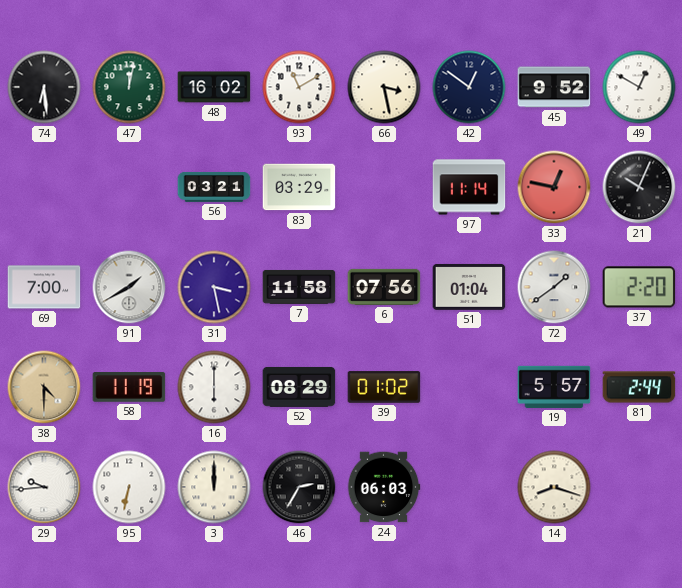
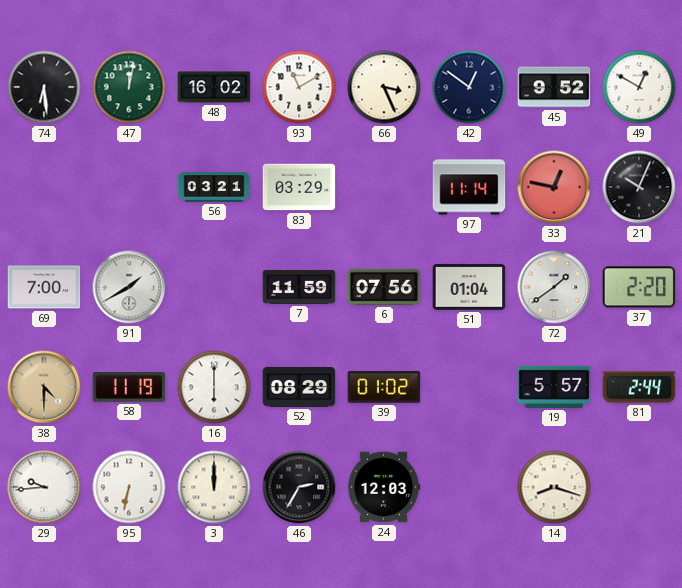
66: 3:28 -> 3:26
31: 3:28 -> none
7: 11:58 -> 11:59
24: 06:03 -> 12:03
